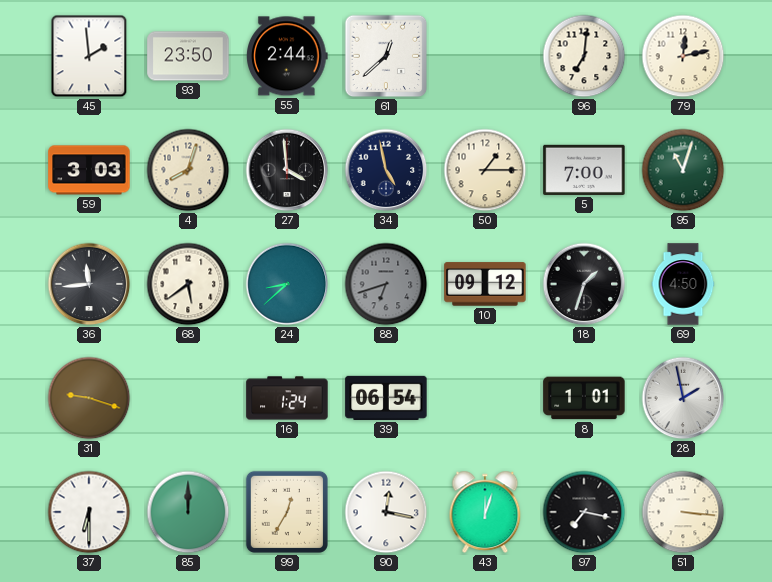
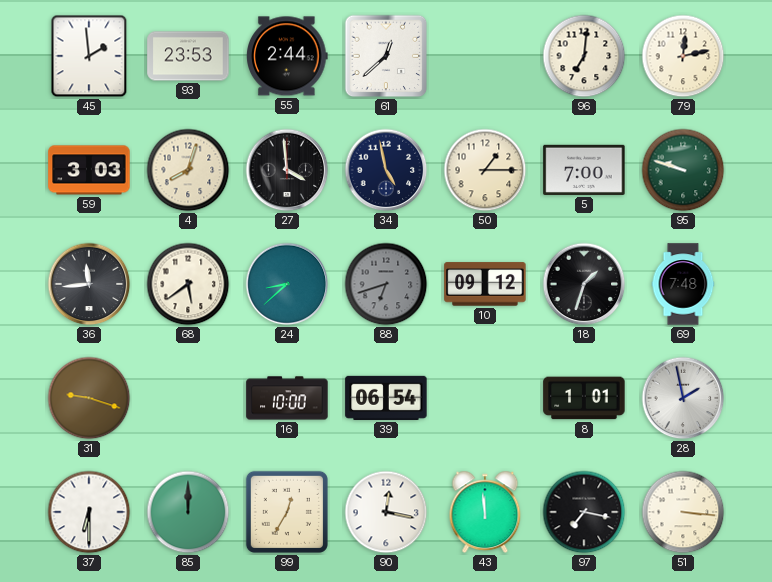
93: 23:50 -> 23:53
95: 11:03 -> 9:48
69: 4:50 -> 7:48
16: 1:24 -> 10:00
43: 12:03 -> 11:59
